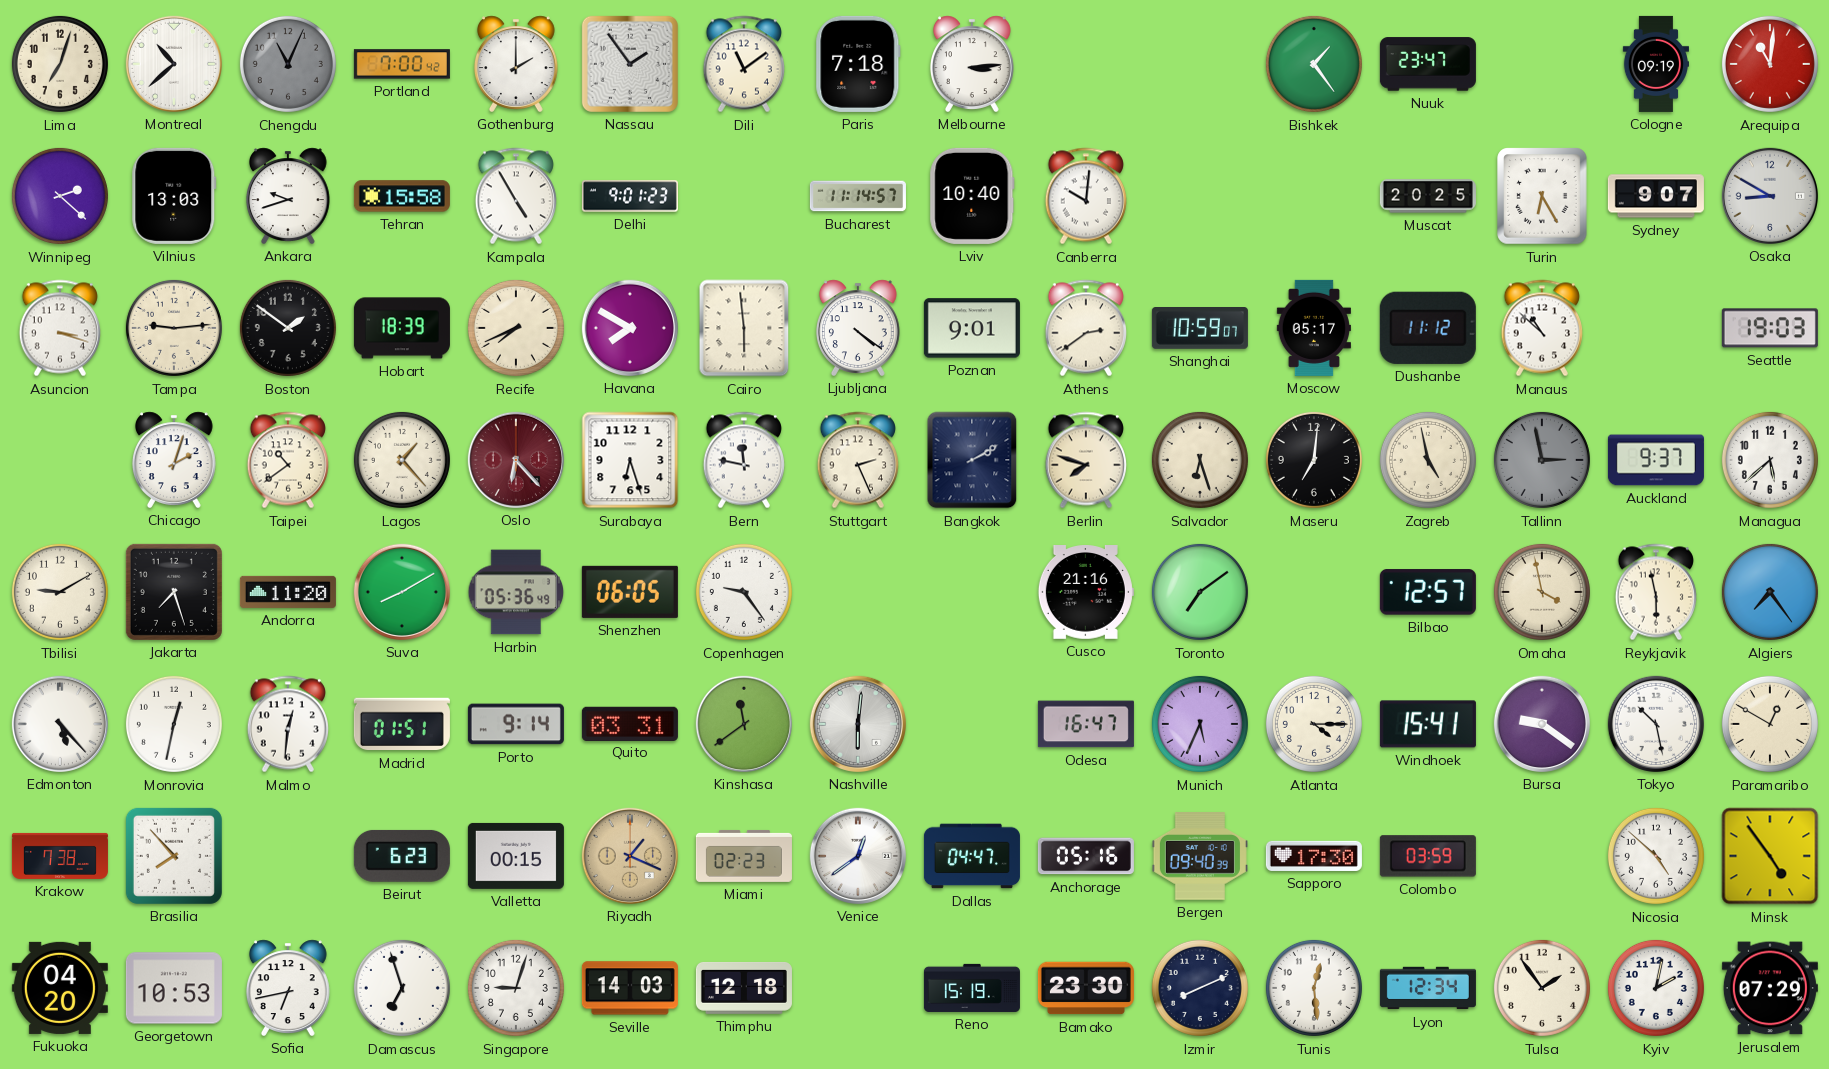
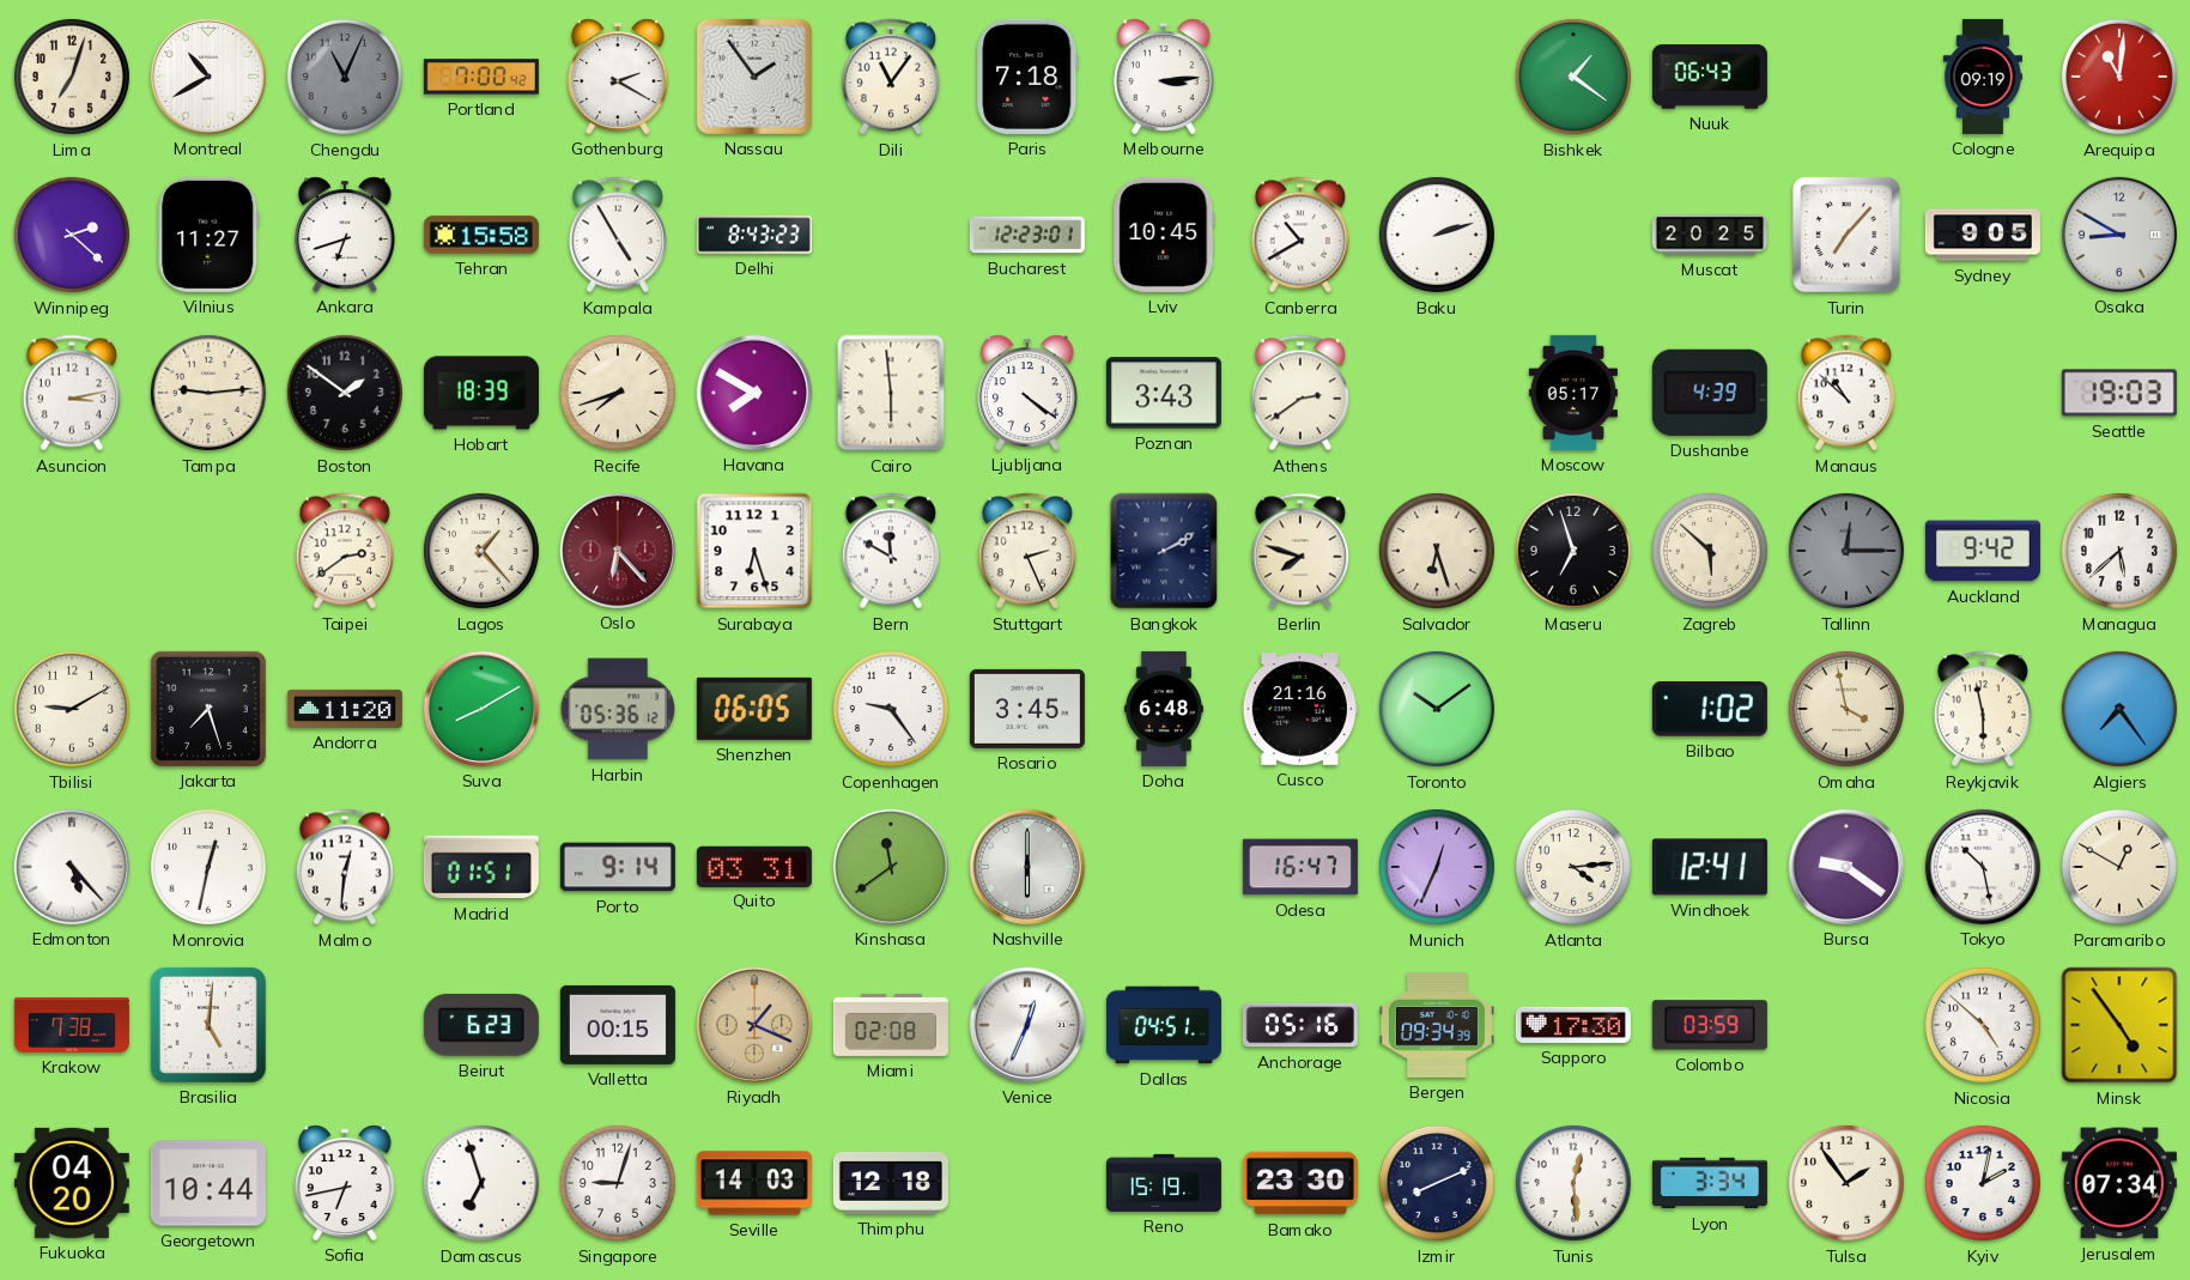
Montreal: 10:38 -> 10:40
Gothenburg: 2:00 -> 2:20
Dili: 11:09 -> 11:06
Bishkek: 1:24 -> 1:21
Nuuk: 23:47 -> 06:43
Vilnius: 13:03 -> 11:27
Ankara: 9:42 -> 6:42
Delhi: 9:01 -> 8:43
Bucharest: 11:14 -> 12:23
Lviv: 10:40 -> 10:45
Canberra: 10:01 -> 10:40
Baku: none -> 2:12
Turin: 6:25 -> 7:07
Sydney: 9:07 -> 9:05
Asuncion: 3:18 -> 3:13
Recife: 7:41 -> 7:42
Poznan: 9:01 -> 3:43
Shanghai: 10:59 -> none
Dushanbe: 11:12 -> 4:39
Chicago: 2:03 -> none
Taipei: 10:39 -> 2:39
Bern: 11:47 -> 11:50
Maseru: 7:01 -> 6:57
Zagreb: 4:58 -> 5:52
Tallinn: 2:58 -> 12:15
Auckland: 9:37 -> 9:42
Harbin: 05:36:49 -> 05:36:12
Rosario: none -> 3:45
Doha: none -> 6:48
Toronto: 7:09 -> 10:09
Bilbao: 12:57 -> 1:02
Nashville: 6:01 -> 6:00
Munich: 5:34 -> 12:34
Atlanta: 4:15 -> 4:14
Windhoek: 15:41 -> 12:41
Brasilia: 7:53 -> 5:01
Miami: 02:23 -> 02:08
Venice: 12:39 -> 12:34
Dallas: 04:47 -> 04:51
Bergen: 09:40 -> 09:34
Georgetown: 10:53 -> 10:44
Lyon: 12:34 -> 3:34
Jerusalem: 07:29 -> 07:34
